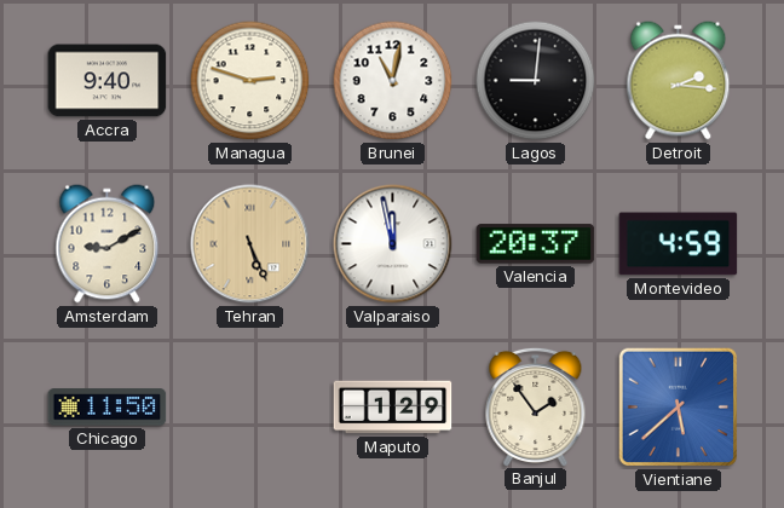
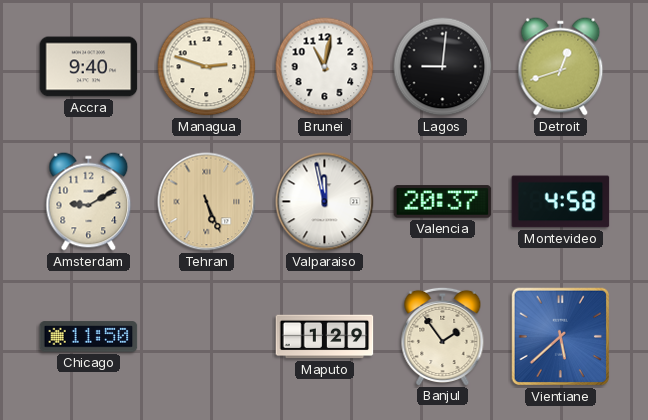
Detroit: 2:16 -> 12:42
Montevideo: 4:59 -> 4:58
